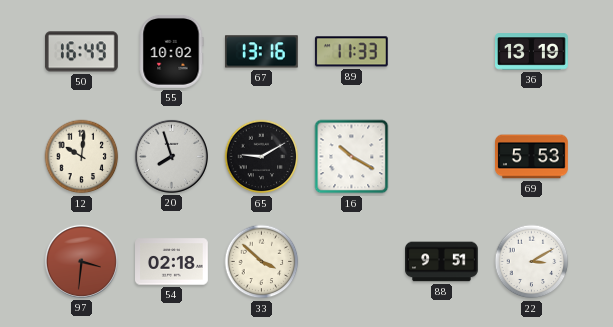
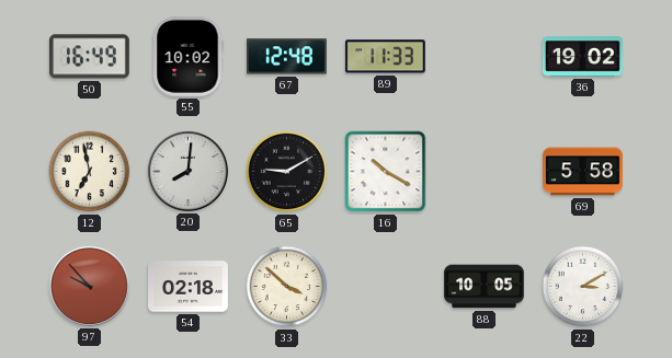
67: 13:16 -> 12:48
36: 13:19 -> 19:02
12: 10:01 -> 6:58
20: 7:57 -> 8:01
69: 5:53 -> 5:58
97: 3:31 -> 9:53
88: 9:51 -> 10:05
